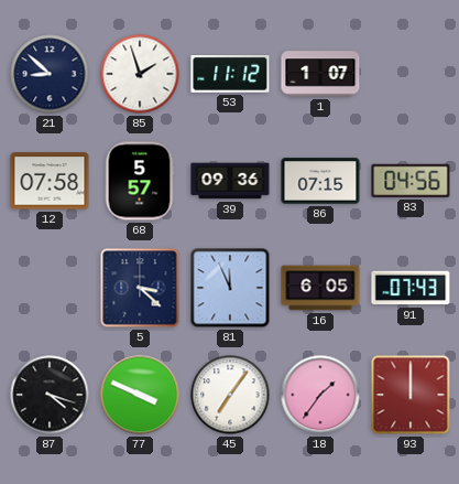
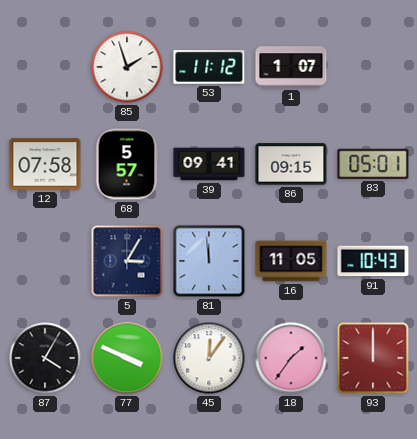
21: 8:52 -> none
39: 09:36 -> 09:41
86: 07:15 -> 09:15
83: 04:56 -> 05:01
5: 3:22 -> 3:05
81: 11:56 -> 11:59
16: 6:05 -> 11:05
91: 07:43 -> 10:43
87: 4:18 -> 4:05
45: 7:06 -> 12:06
